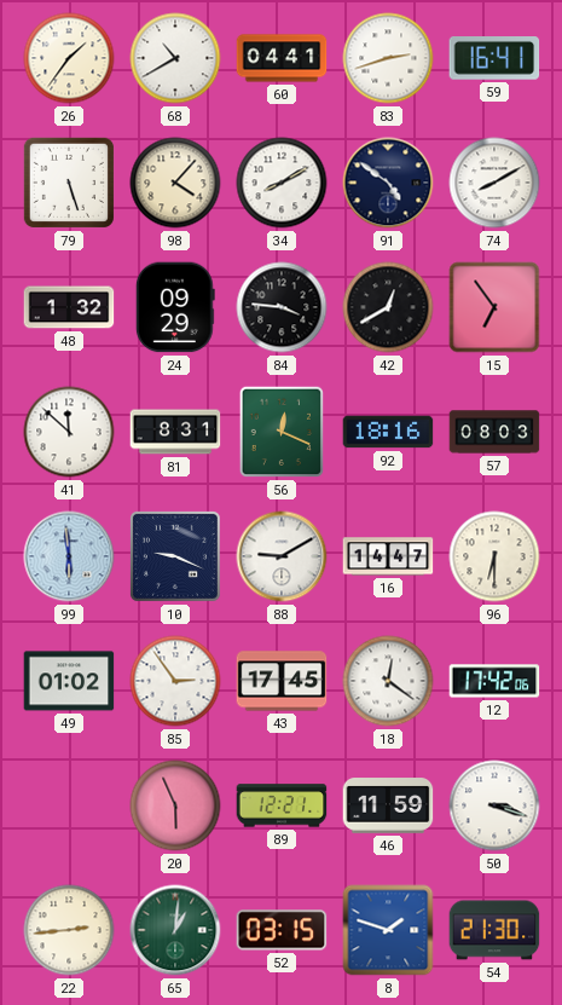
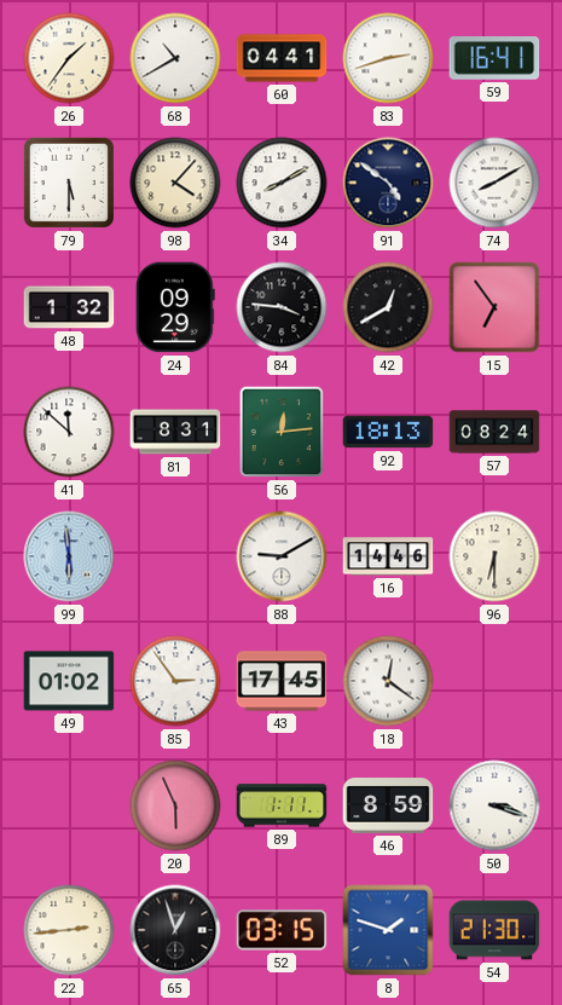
79: 5:27 -> 5:30
56: 12:19 -> 12:14
92: 18:16 -> 18:13
57: 08:03 -> 08:24
10: 9:19 -> none
16: 14:47 -> 14:46
12: 17:42 -> none
89: 12:21 -> 1:11
46: 11:59 -> 8:59
65: 1:01 -> 12:57
65 dial: green -> black
